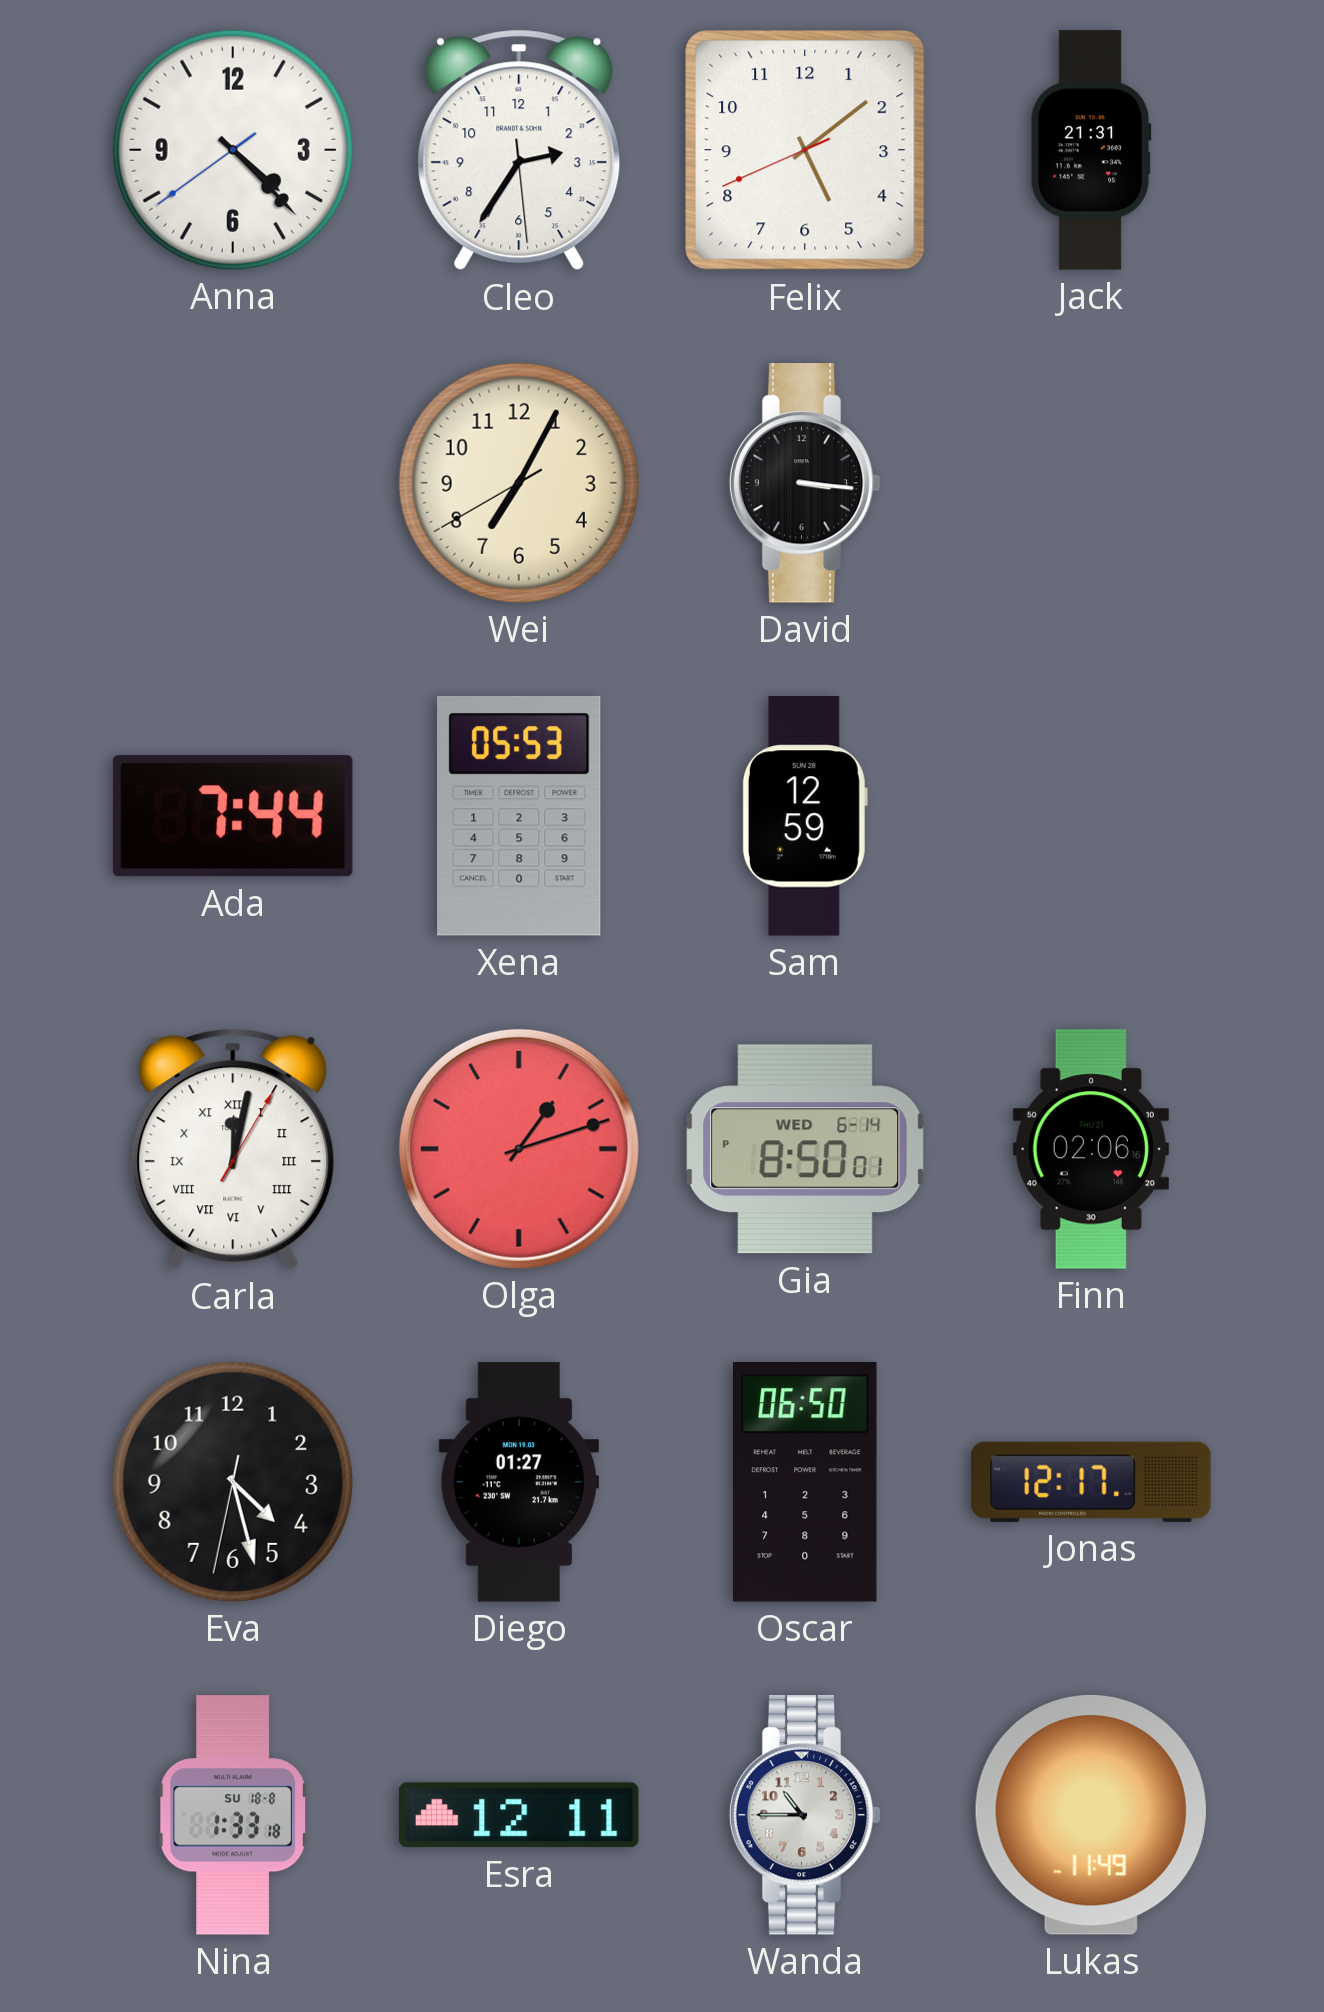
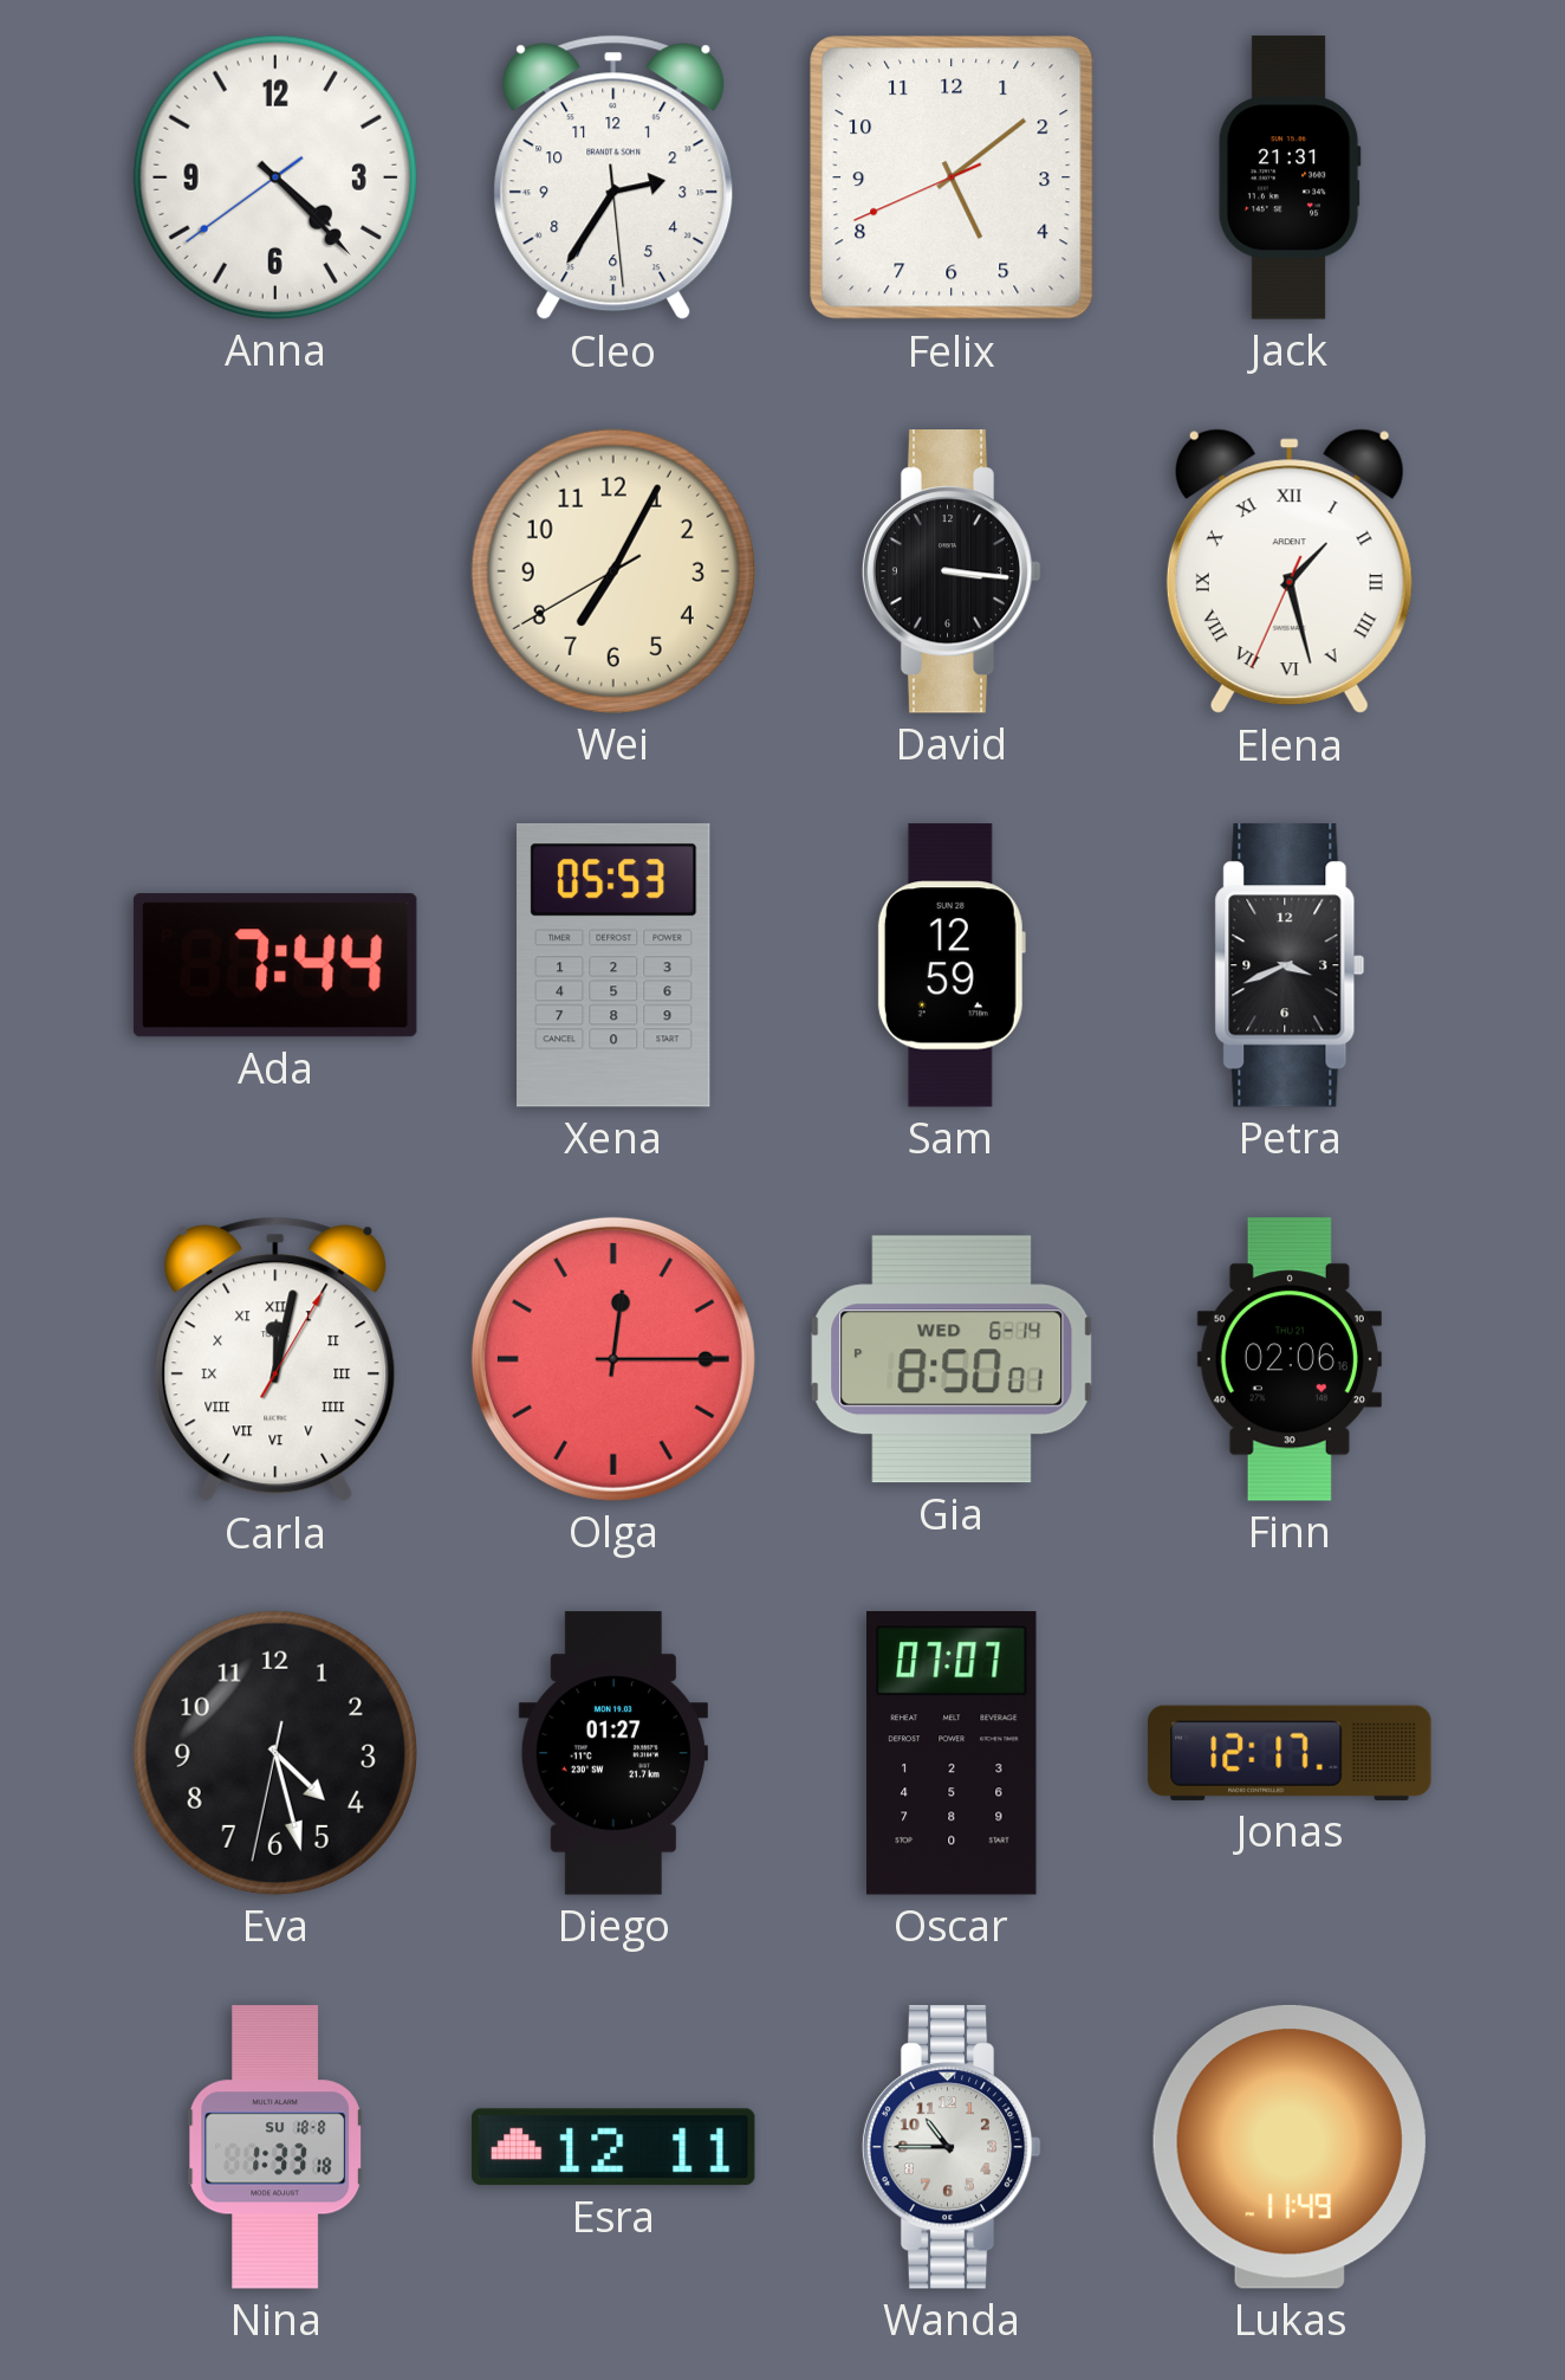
Elena: none -> 1:27
Petra: none -> 3:41
Olga: 1:12 -> 12:15
Oscar: 06:50 -> 07:07
